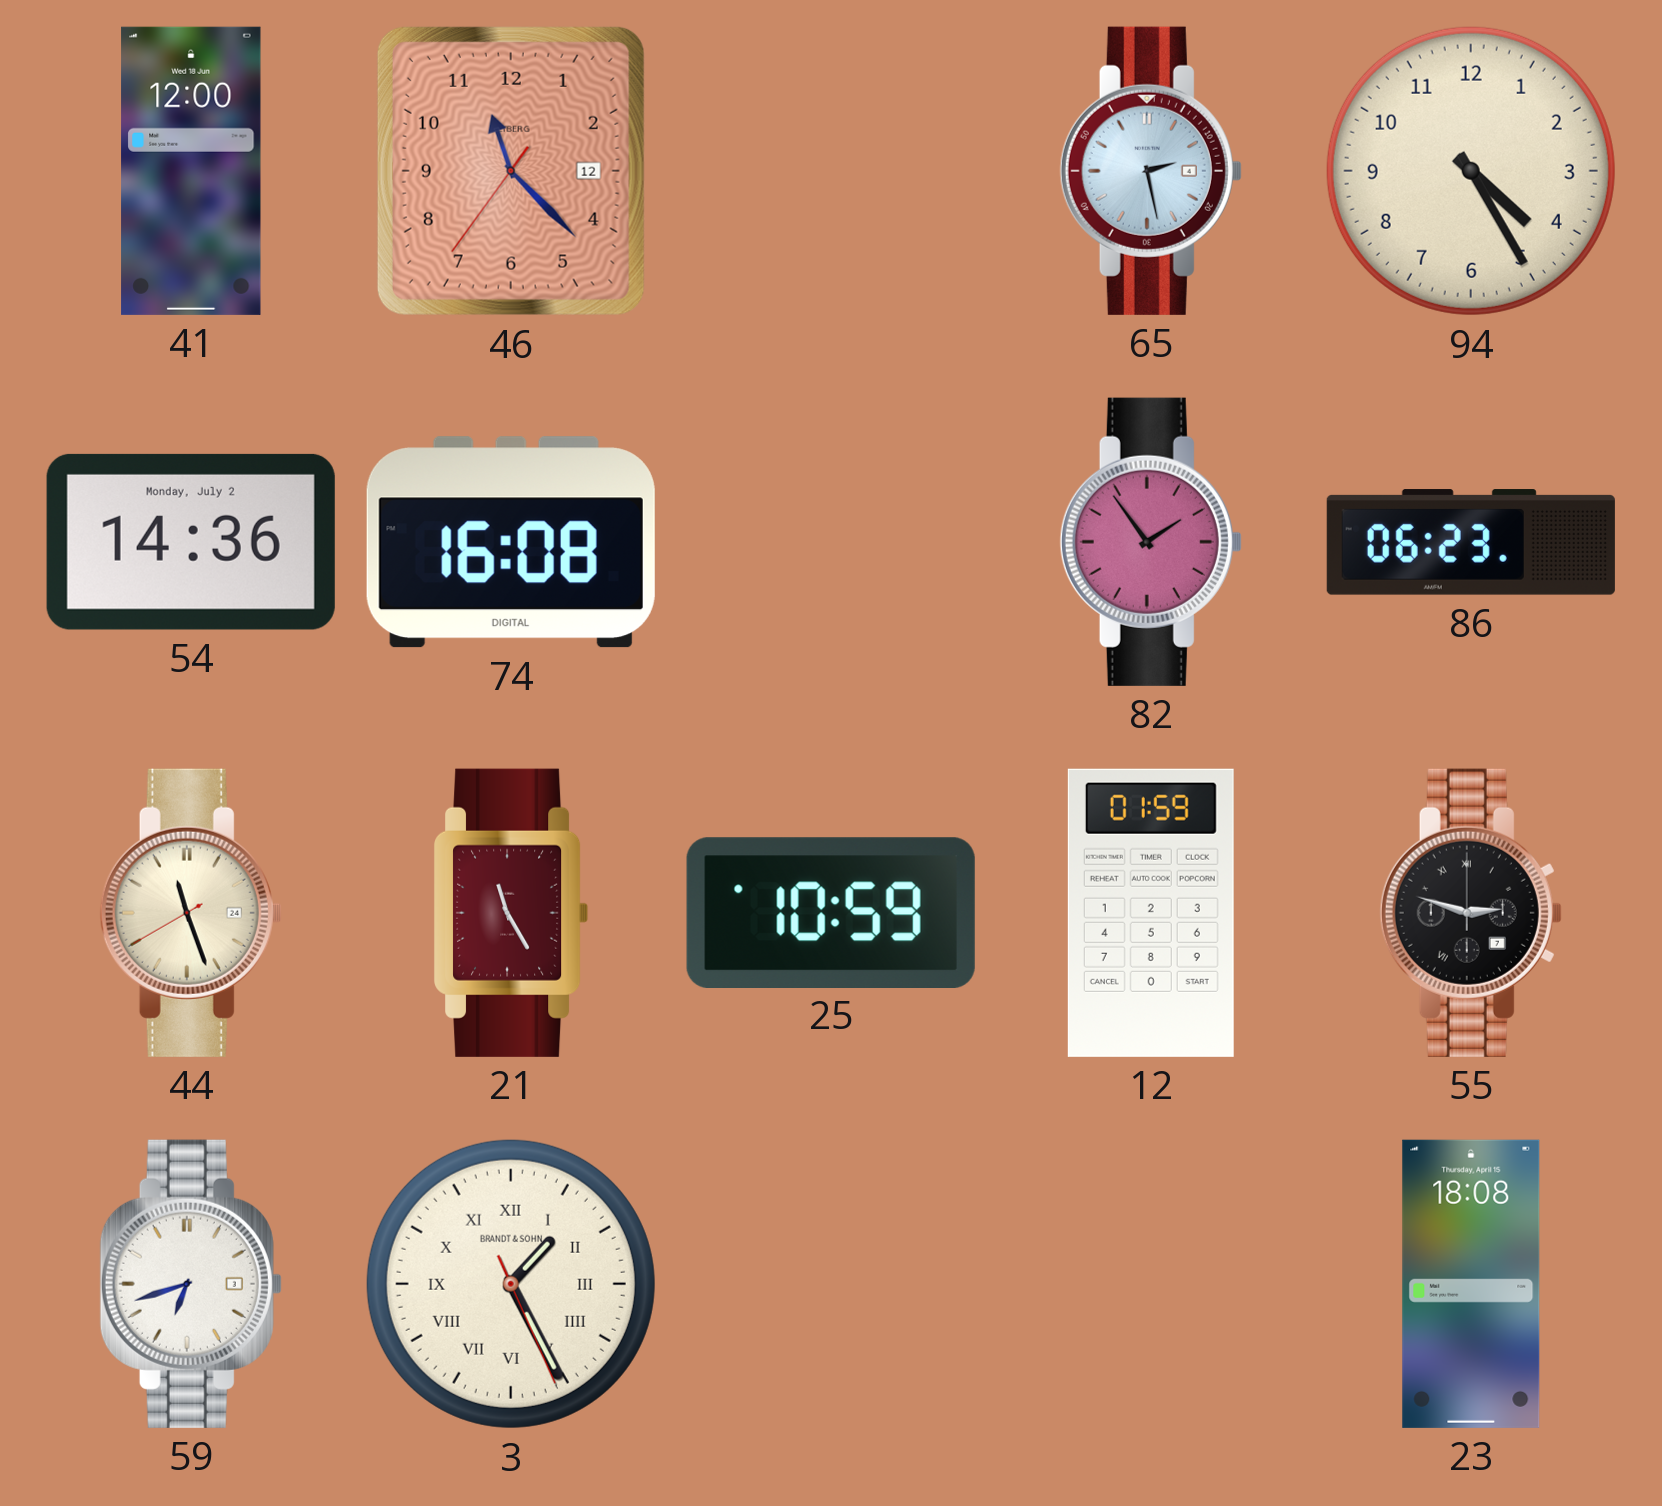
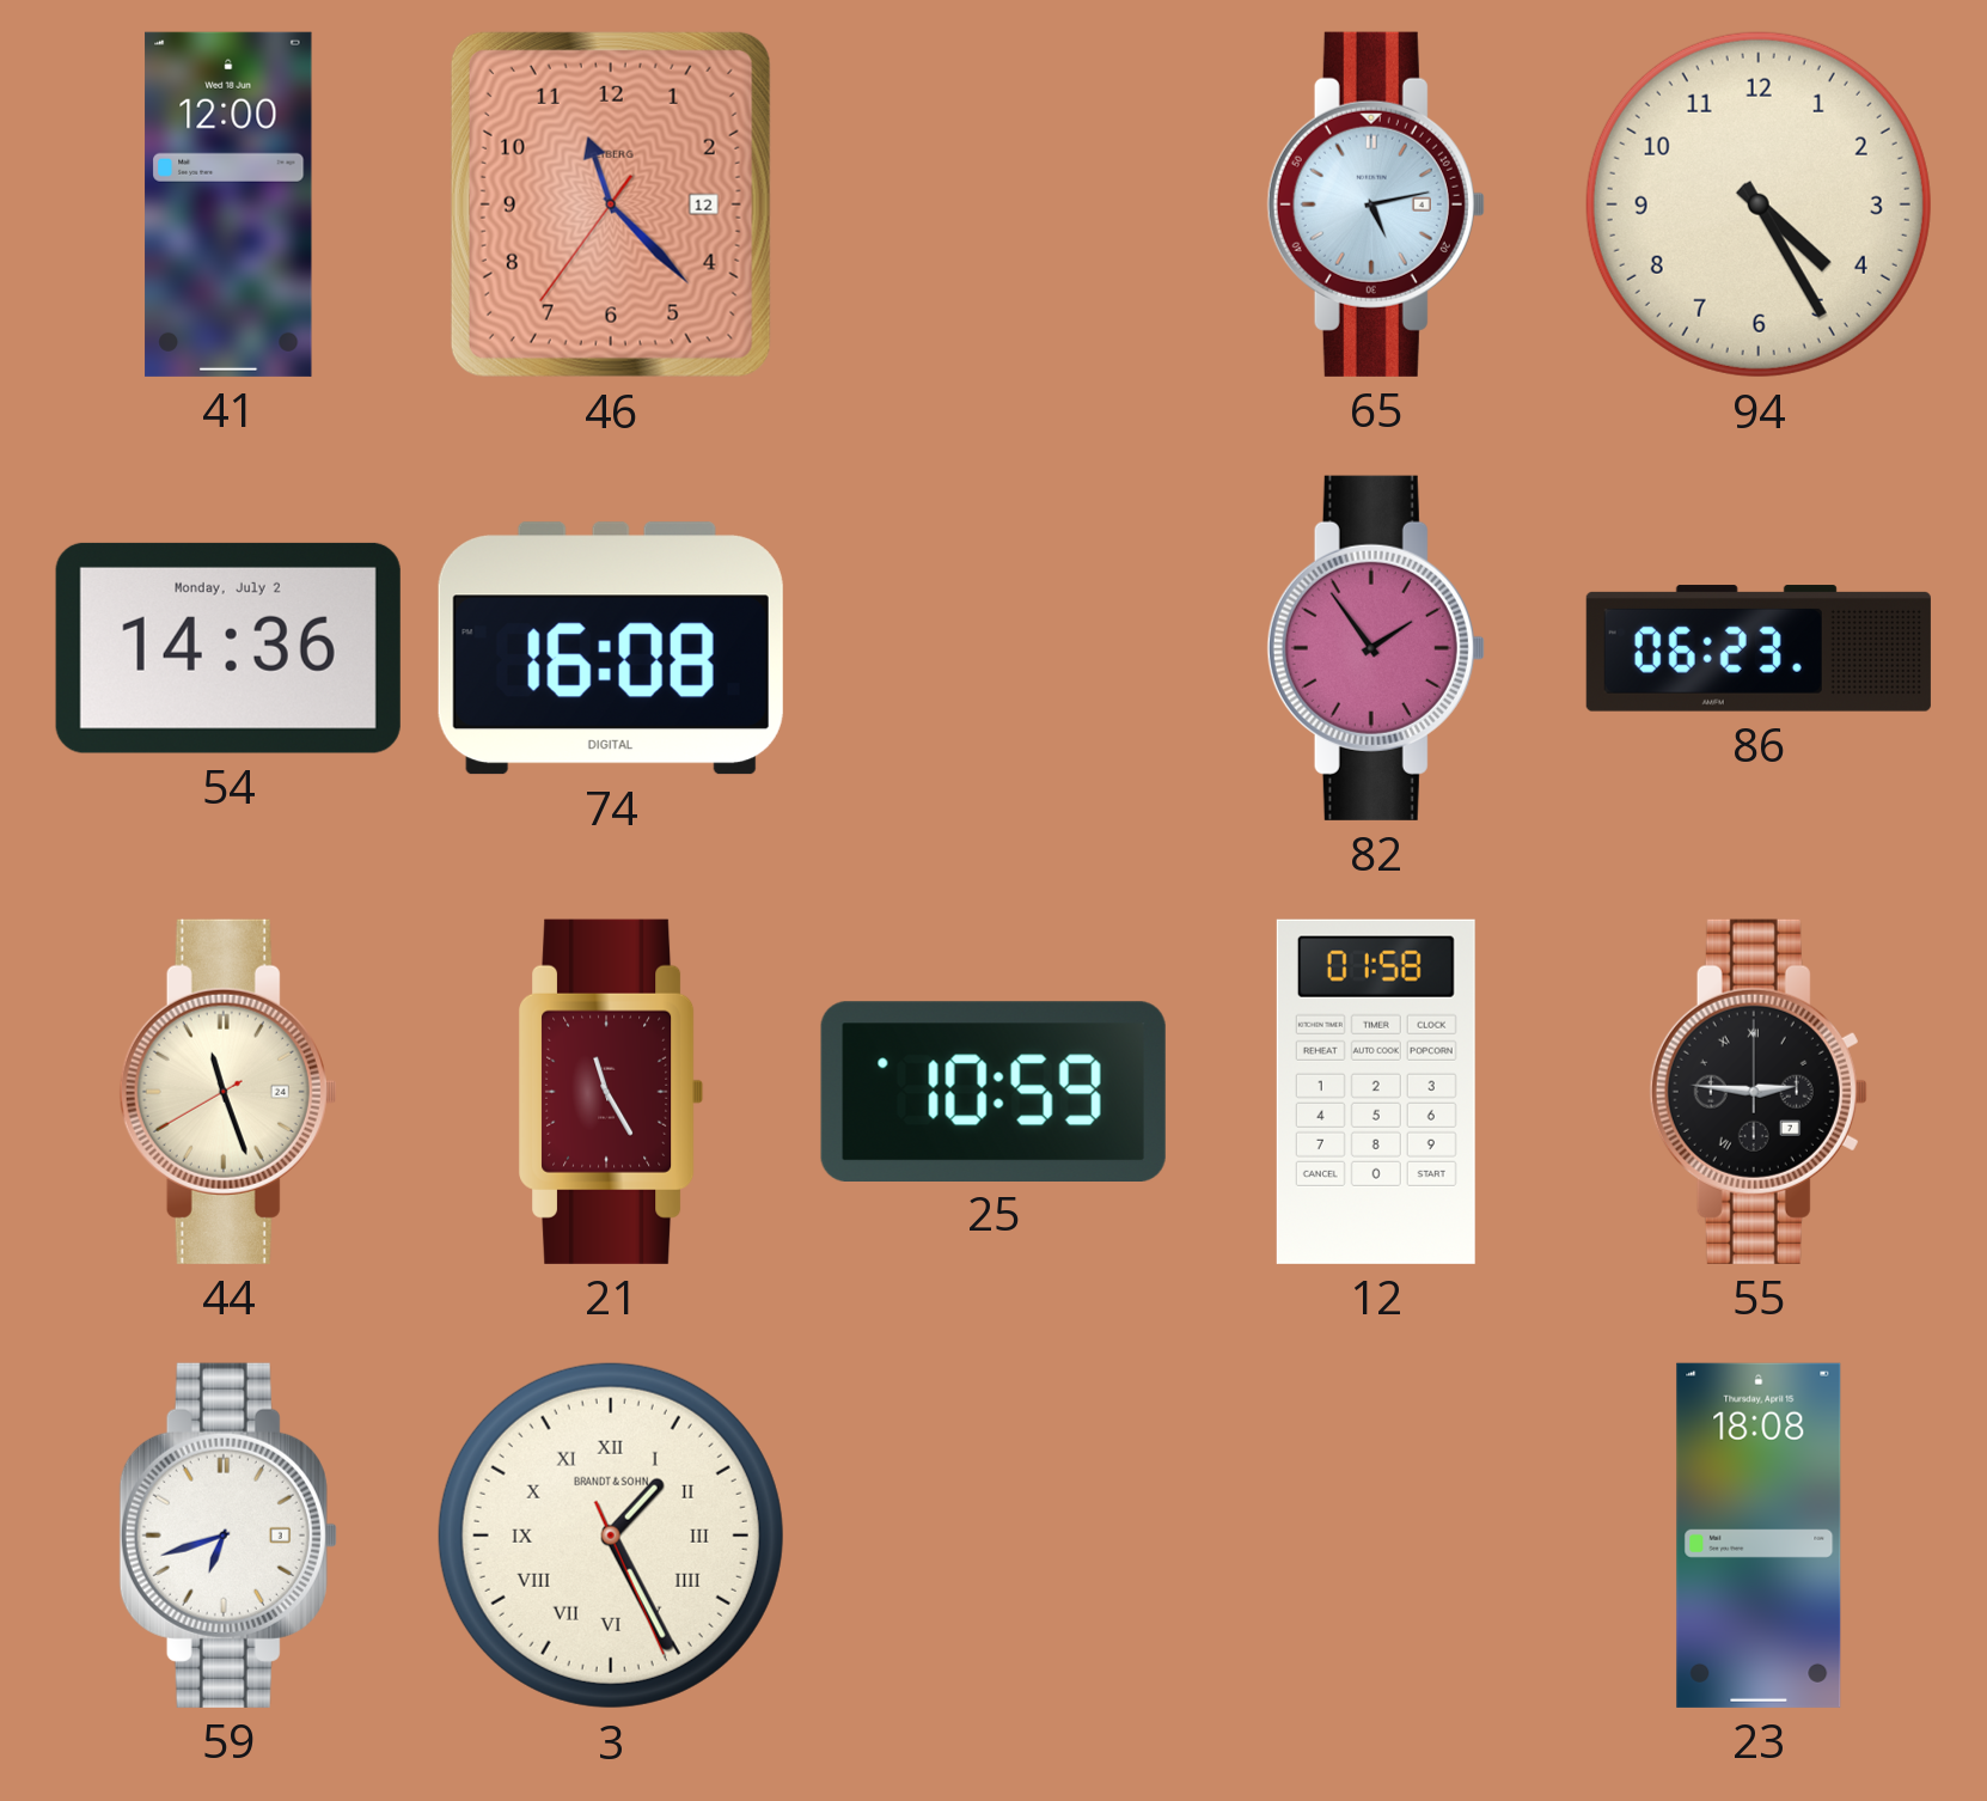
65: 2:28 -> 5:13
12: 01:59 -> 01:58
55: 2:48 -> 2:46
